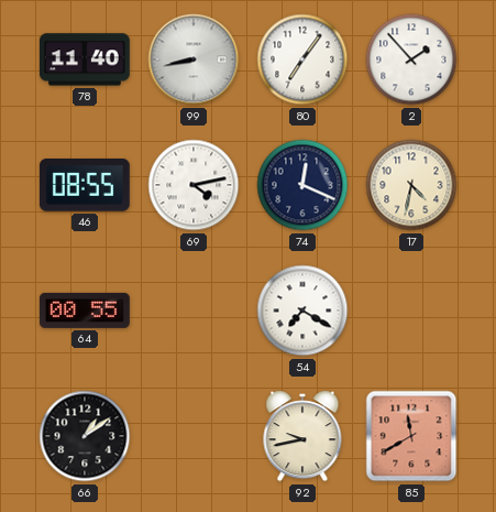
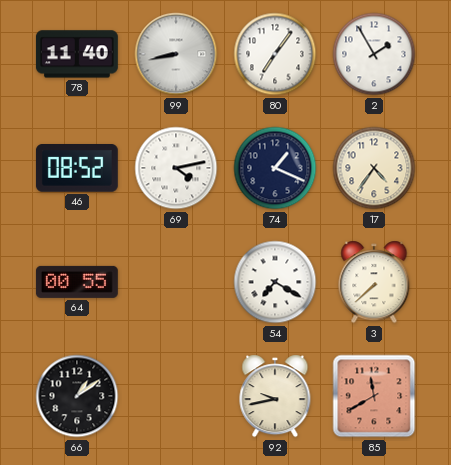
2: 1:53 -> 1:55
46: 08:55 -> 08:52
74: 12:19 -> 1:19
17: 4:32 -> 4:36
3: none -> 7:38
